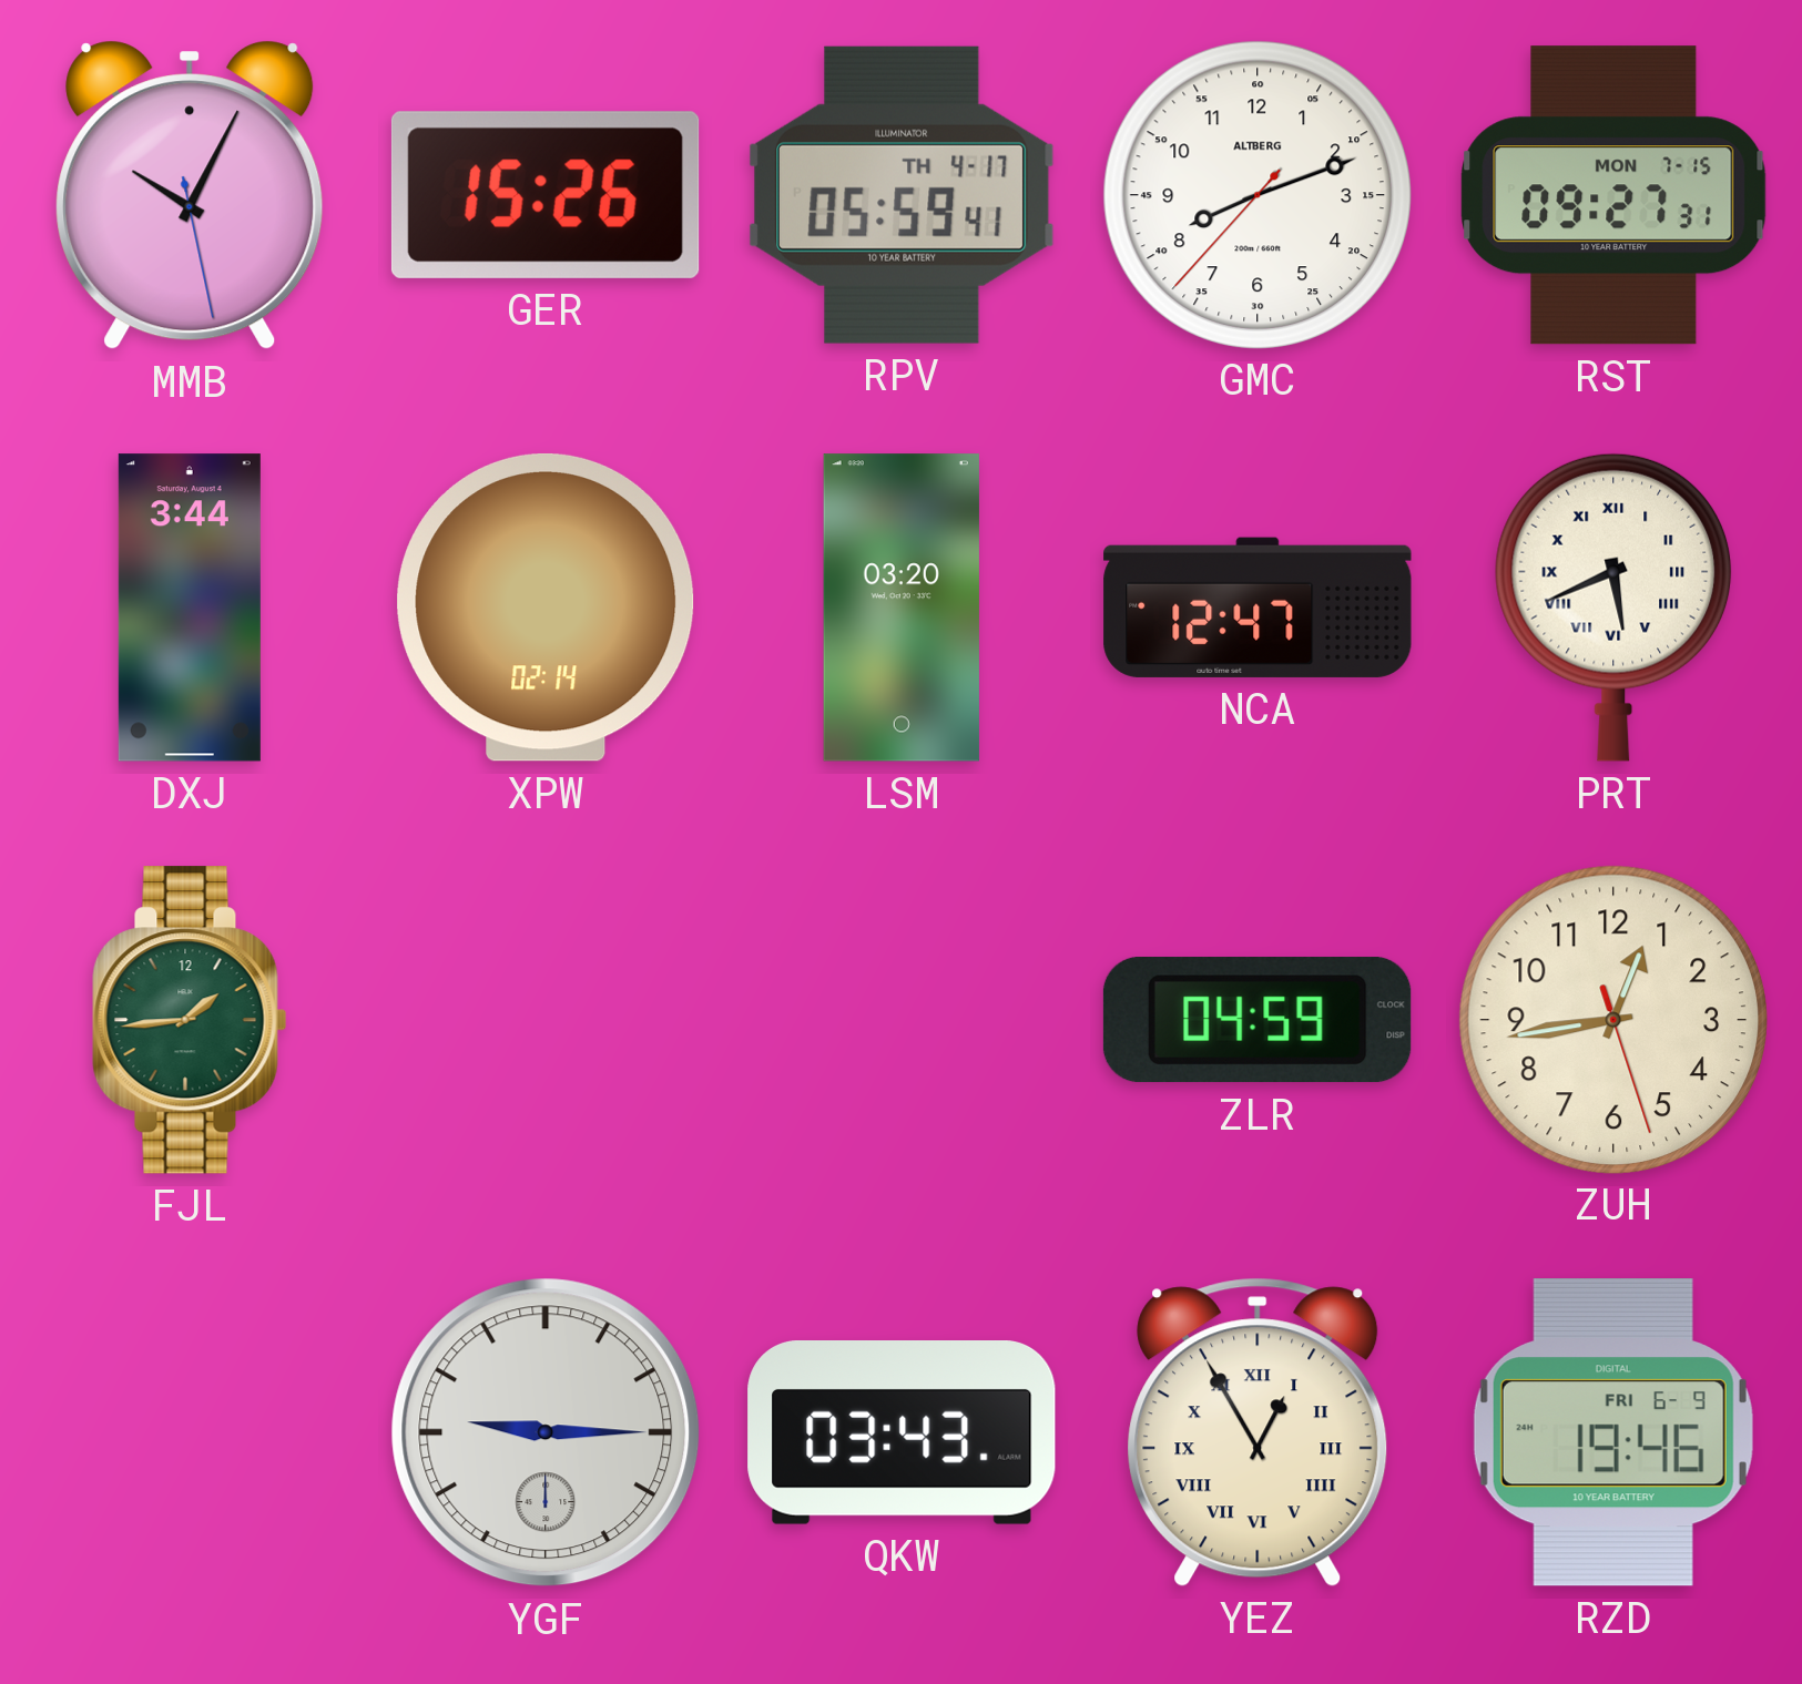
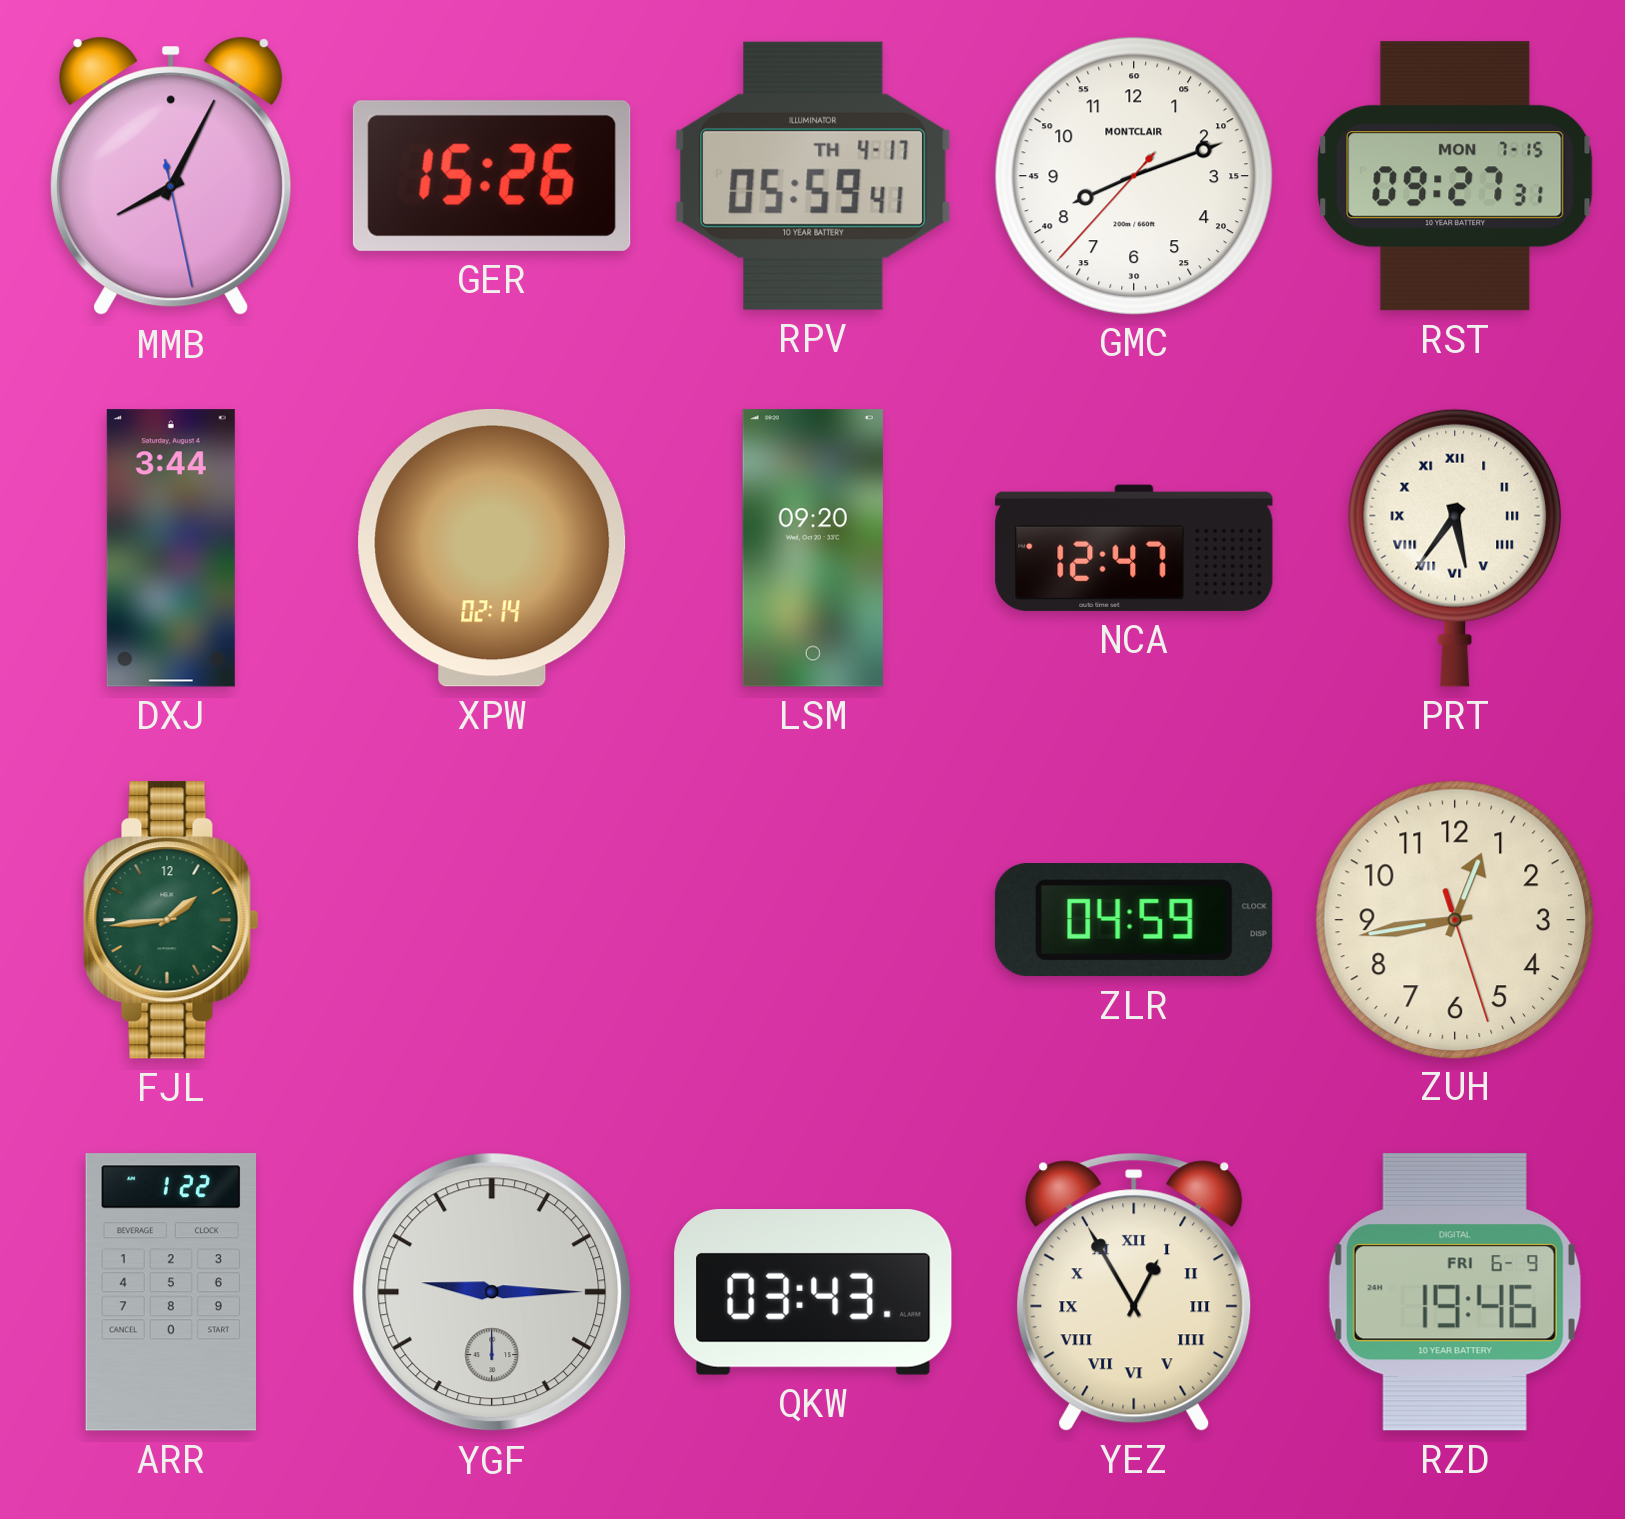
MMB: 10:04 -> 8:04
GMC brand: ALTBERG -> MONTCLAIR
LSM: 03:20 -> 09:20
PRT: 5:41 -> 5:36
ARR: none -> 1:22
